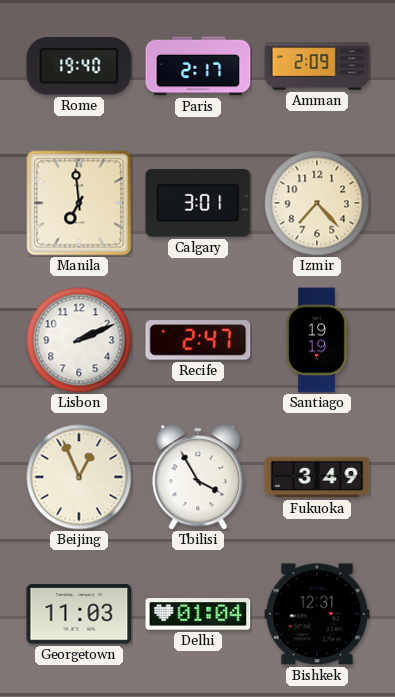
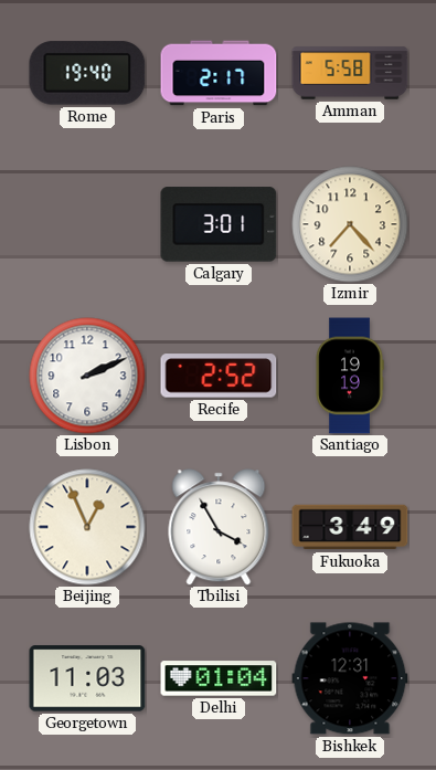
Amman: 2:09 -> 5:58
Manila: 6:59 -> none
Recife: 2:47 -> 2:52
